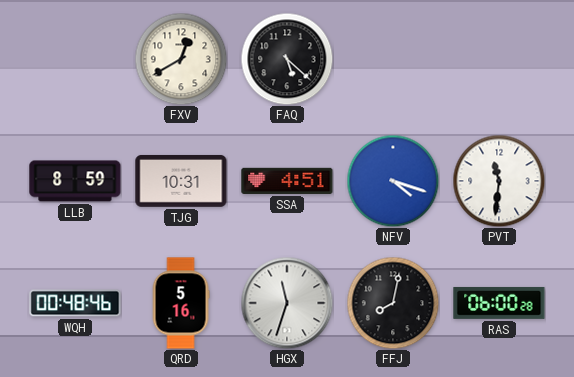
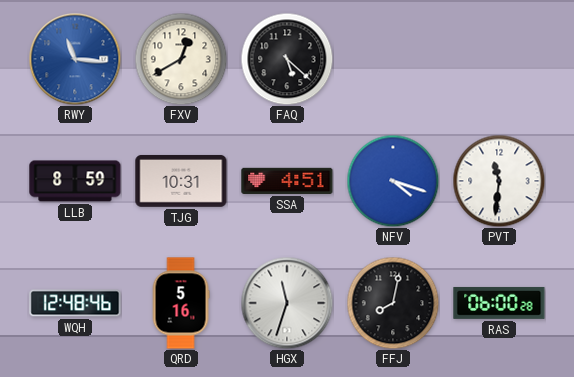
RWY: none -> 11:16
WQH: 00:48 -> 12:48
